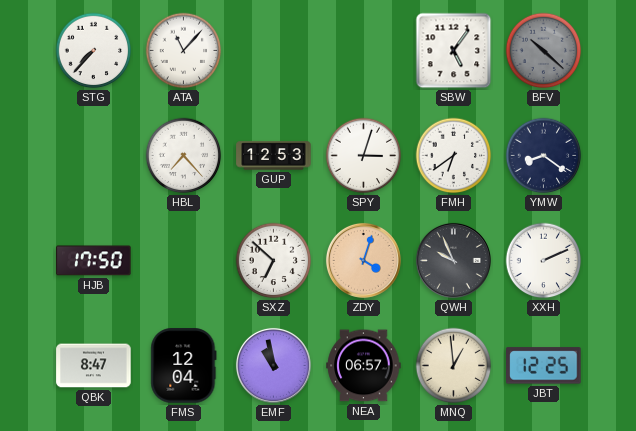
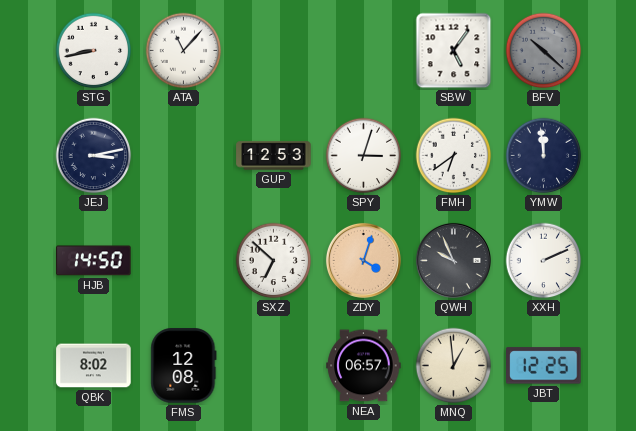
STG: 7:37 -> 8:43
JEJ: none -> 3:13
HBL: 7:23 -> none
YMW: 8:21 -> 11:59
HJB: 17:50 -> 14:50
QBK: 8:47 -> 8:02
FMS: 12:04 -> 12:08
EMF: 10:58 -> none
